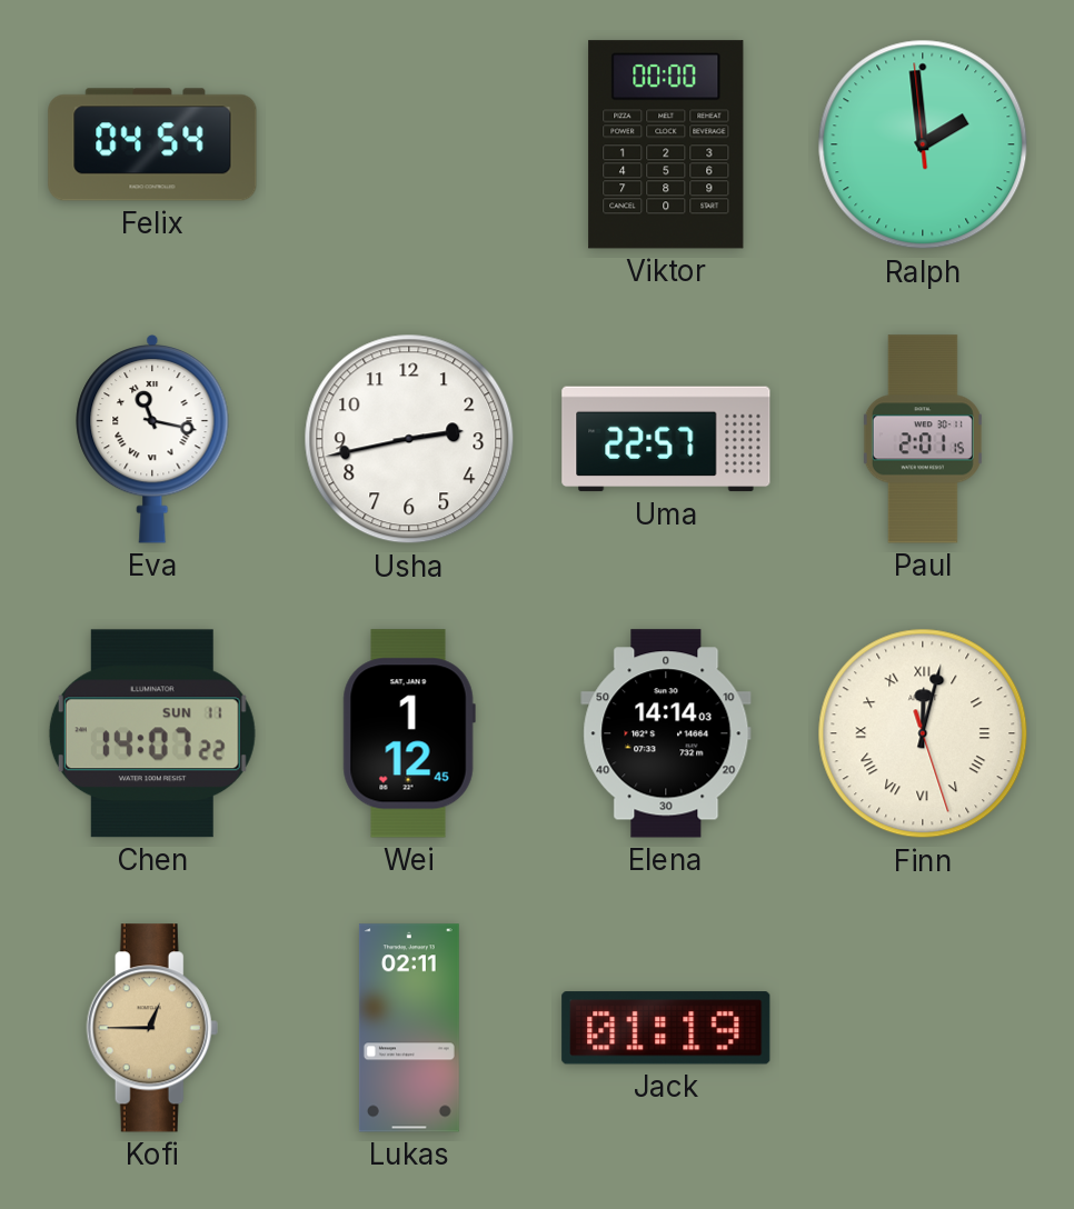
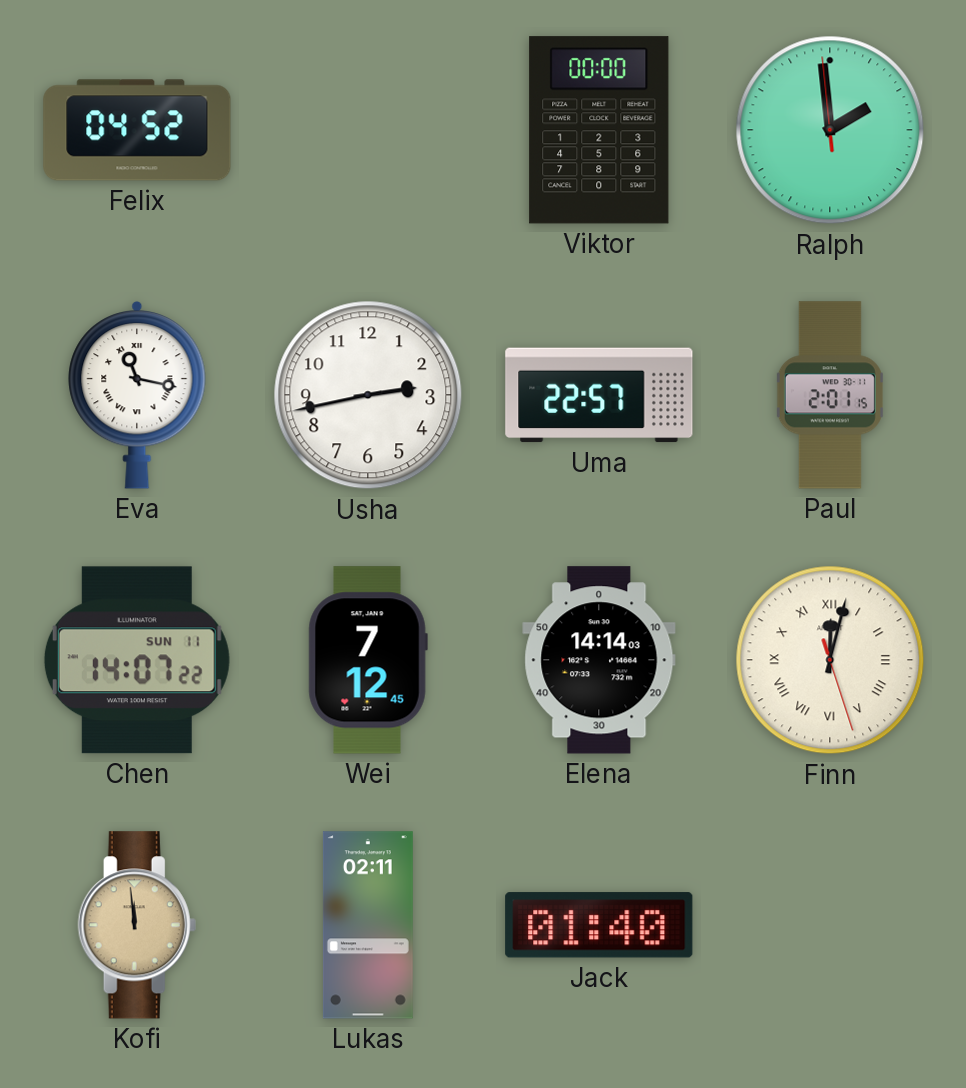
Felix: 04:54 -> 04:52
Wei: 1:12 -> 7:12
Kofi: 12:45 -> 11:59
Jack: 01:19 -> 01:40
